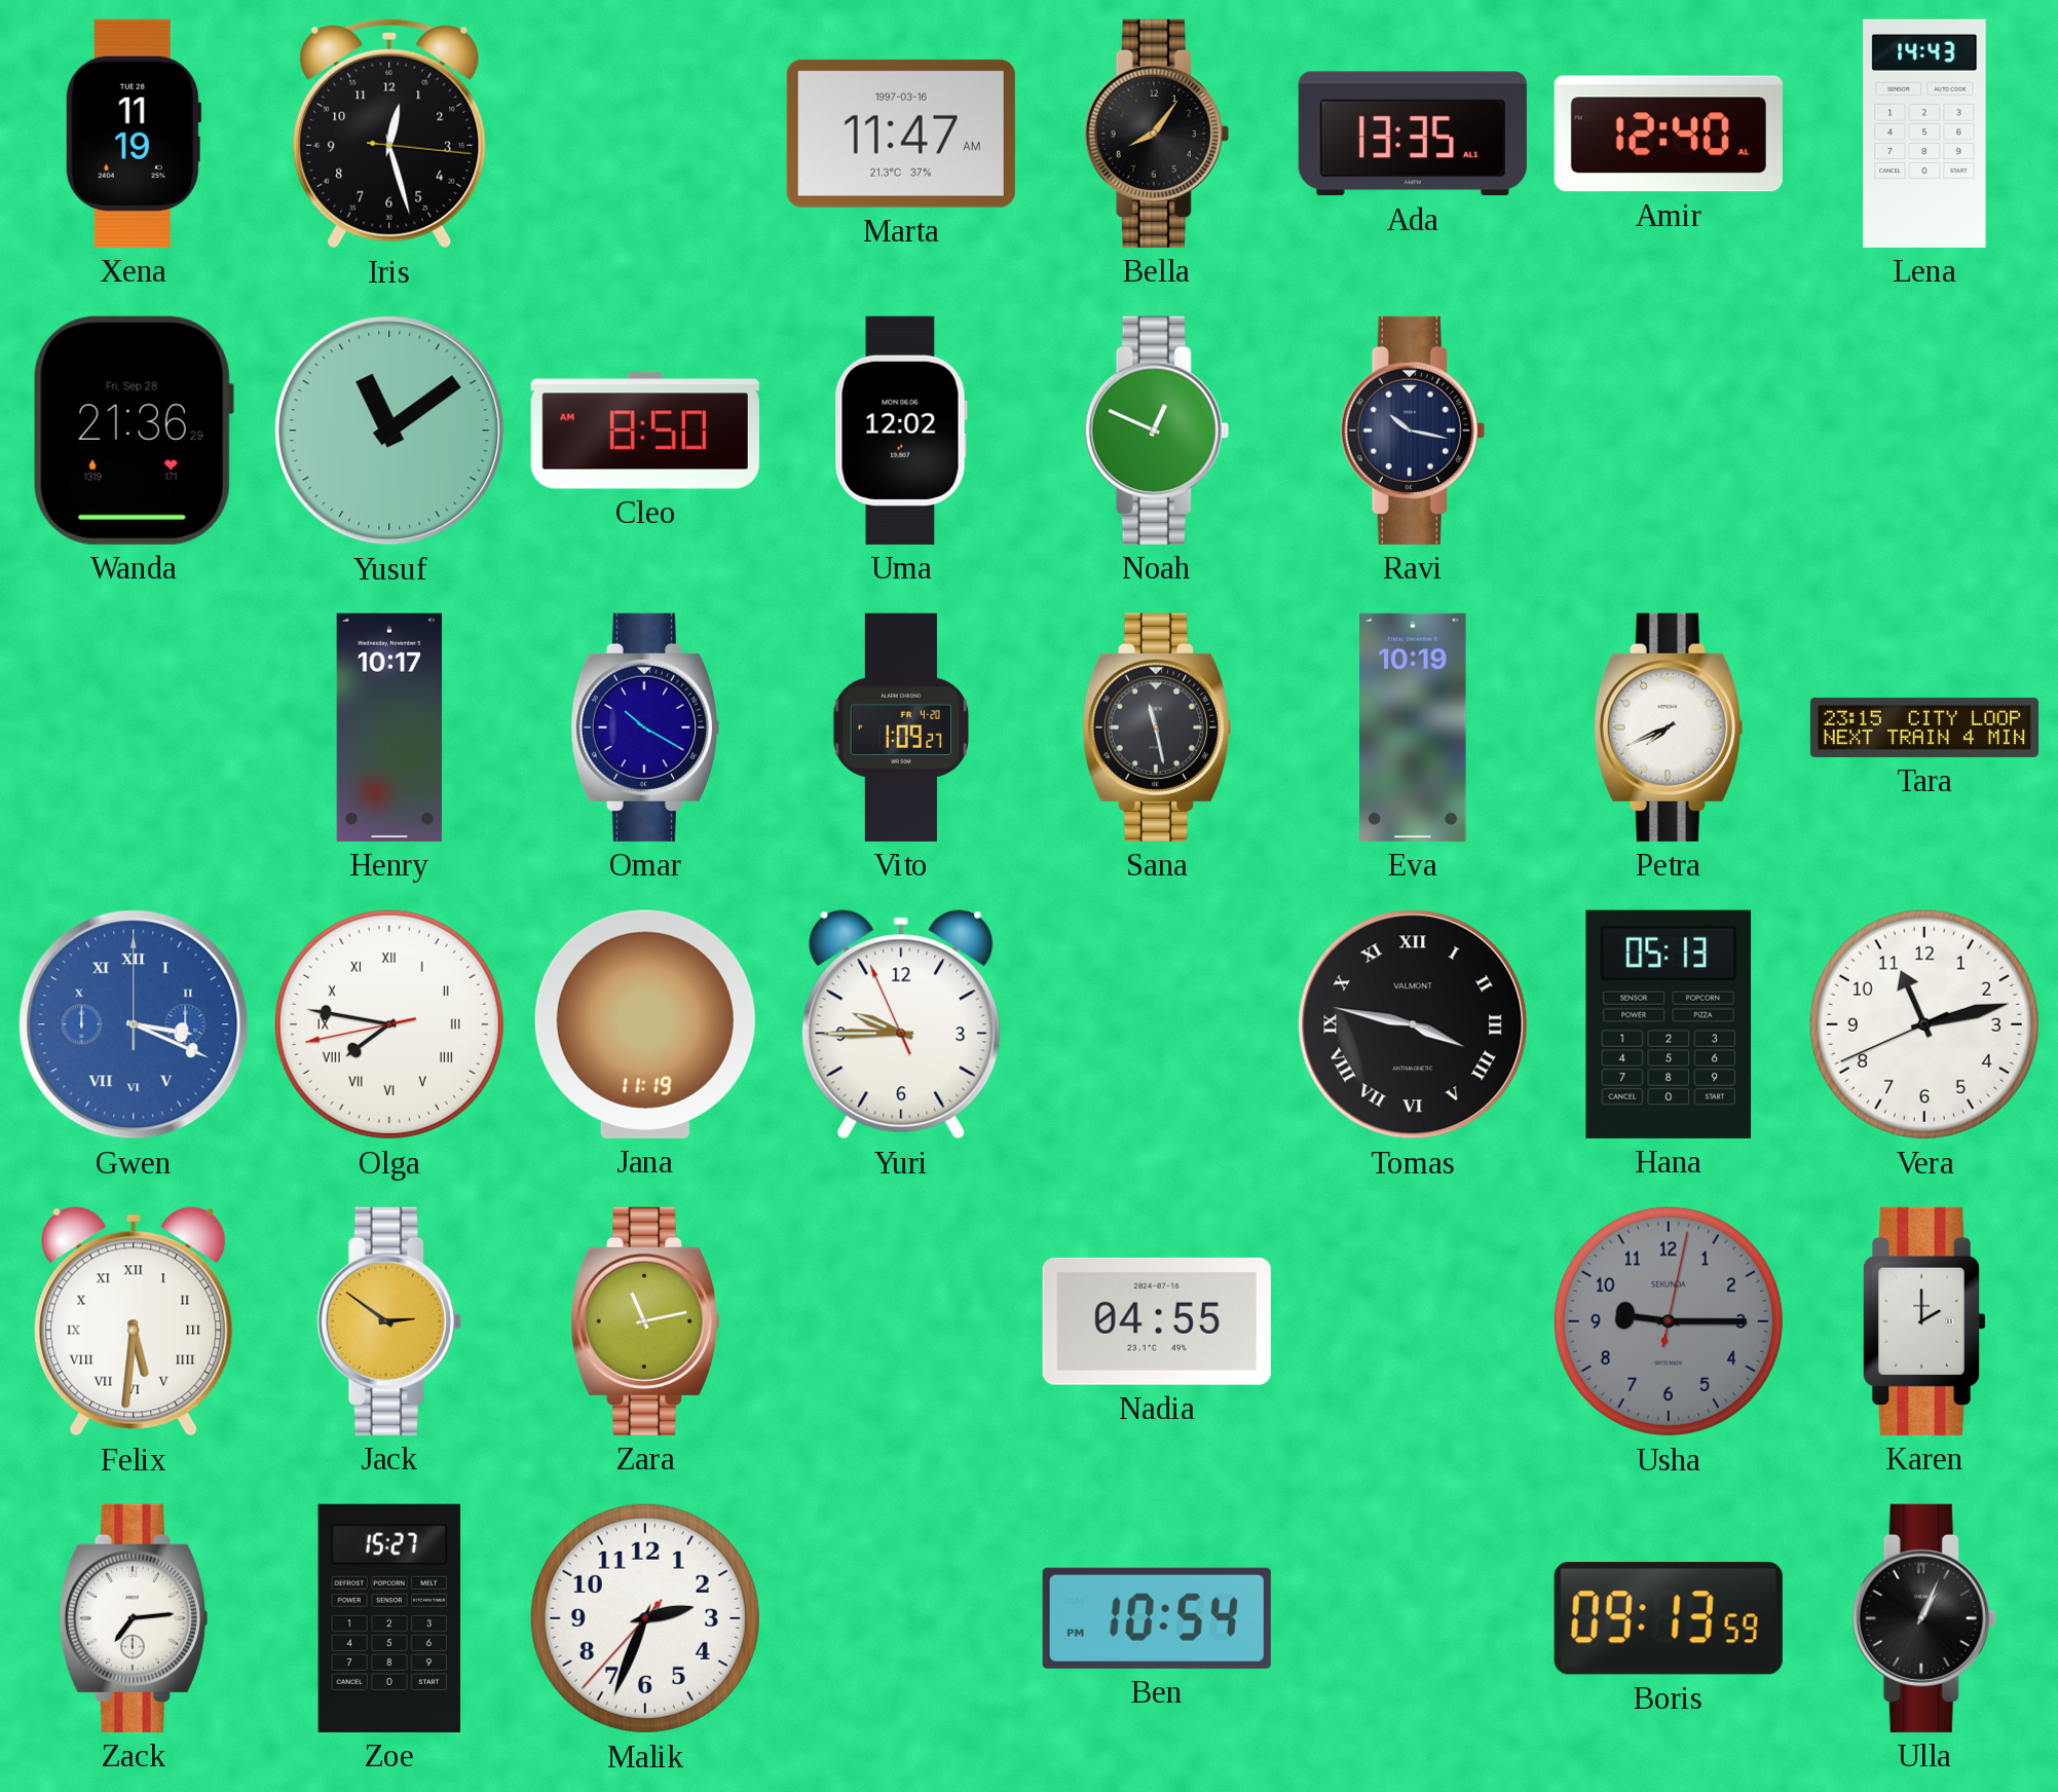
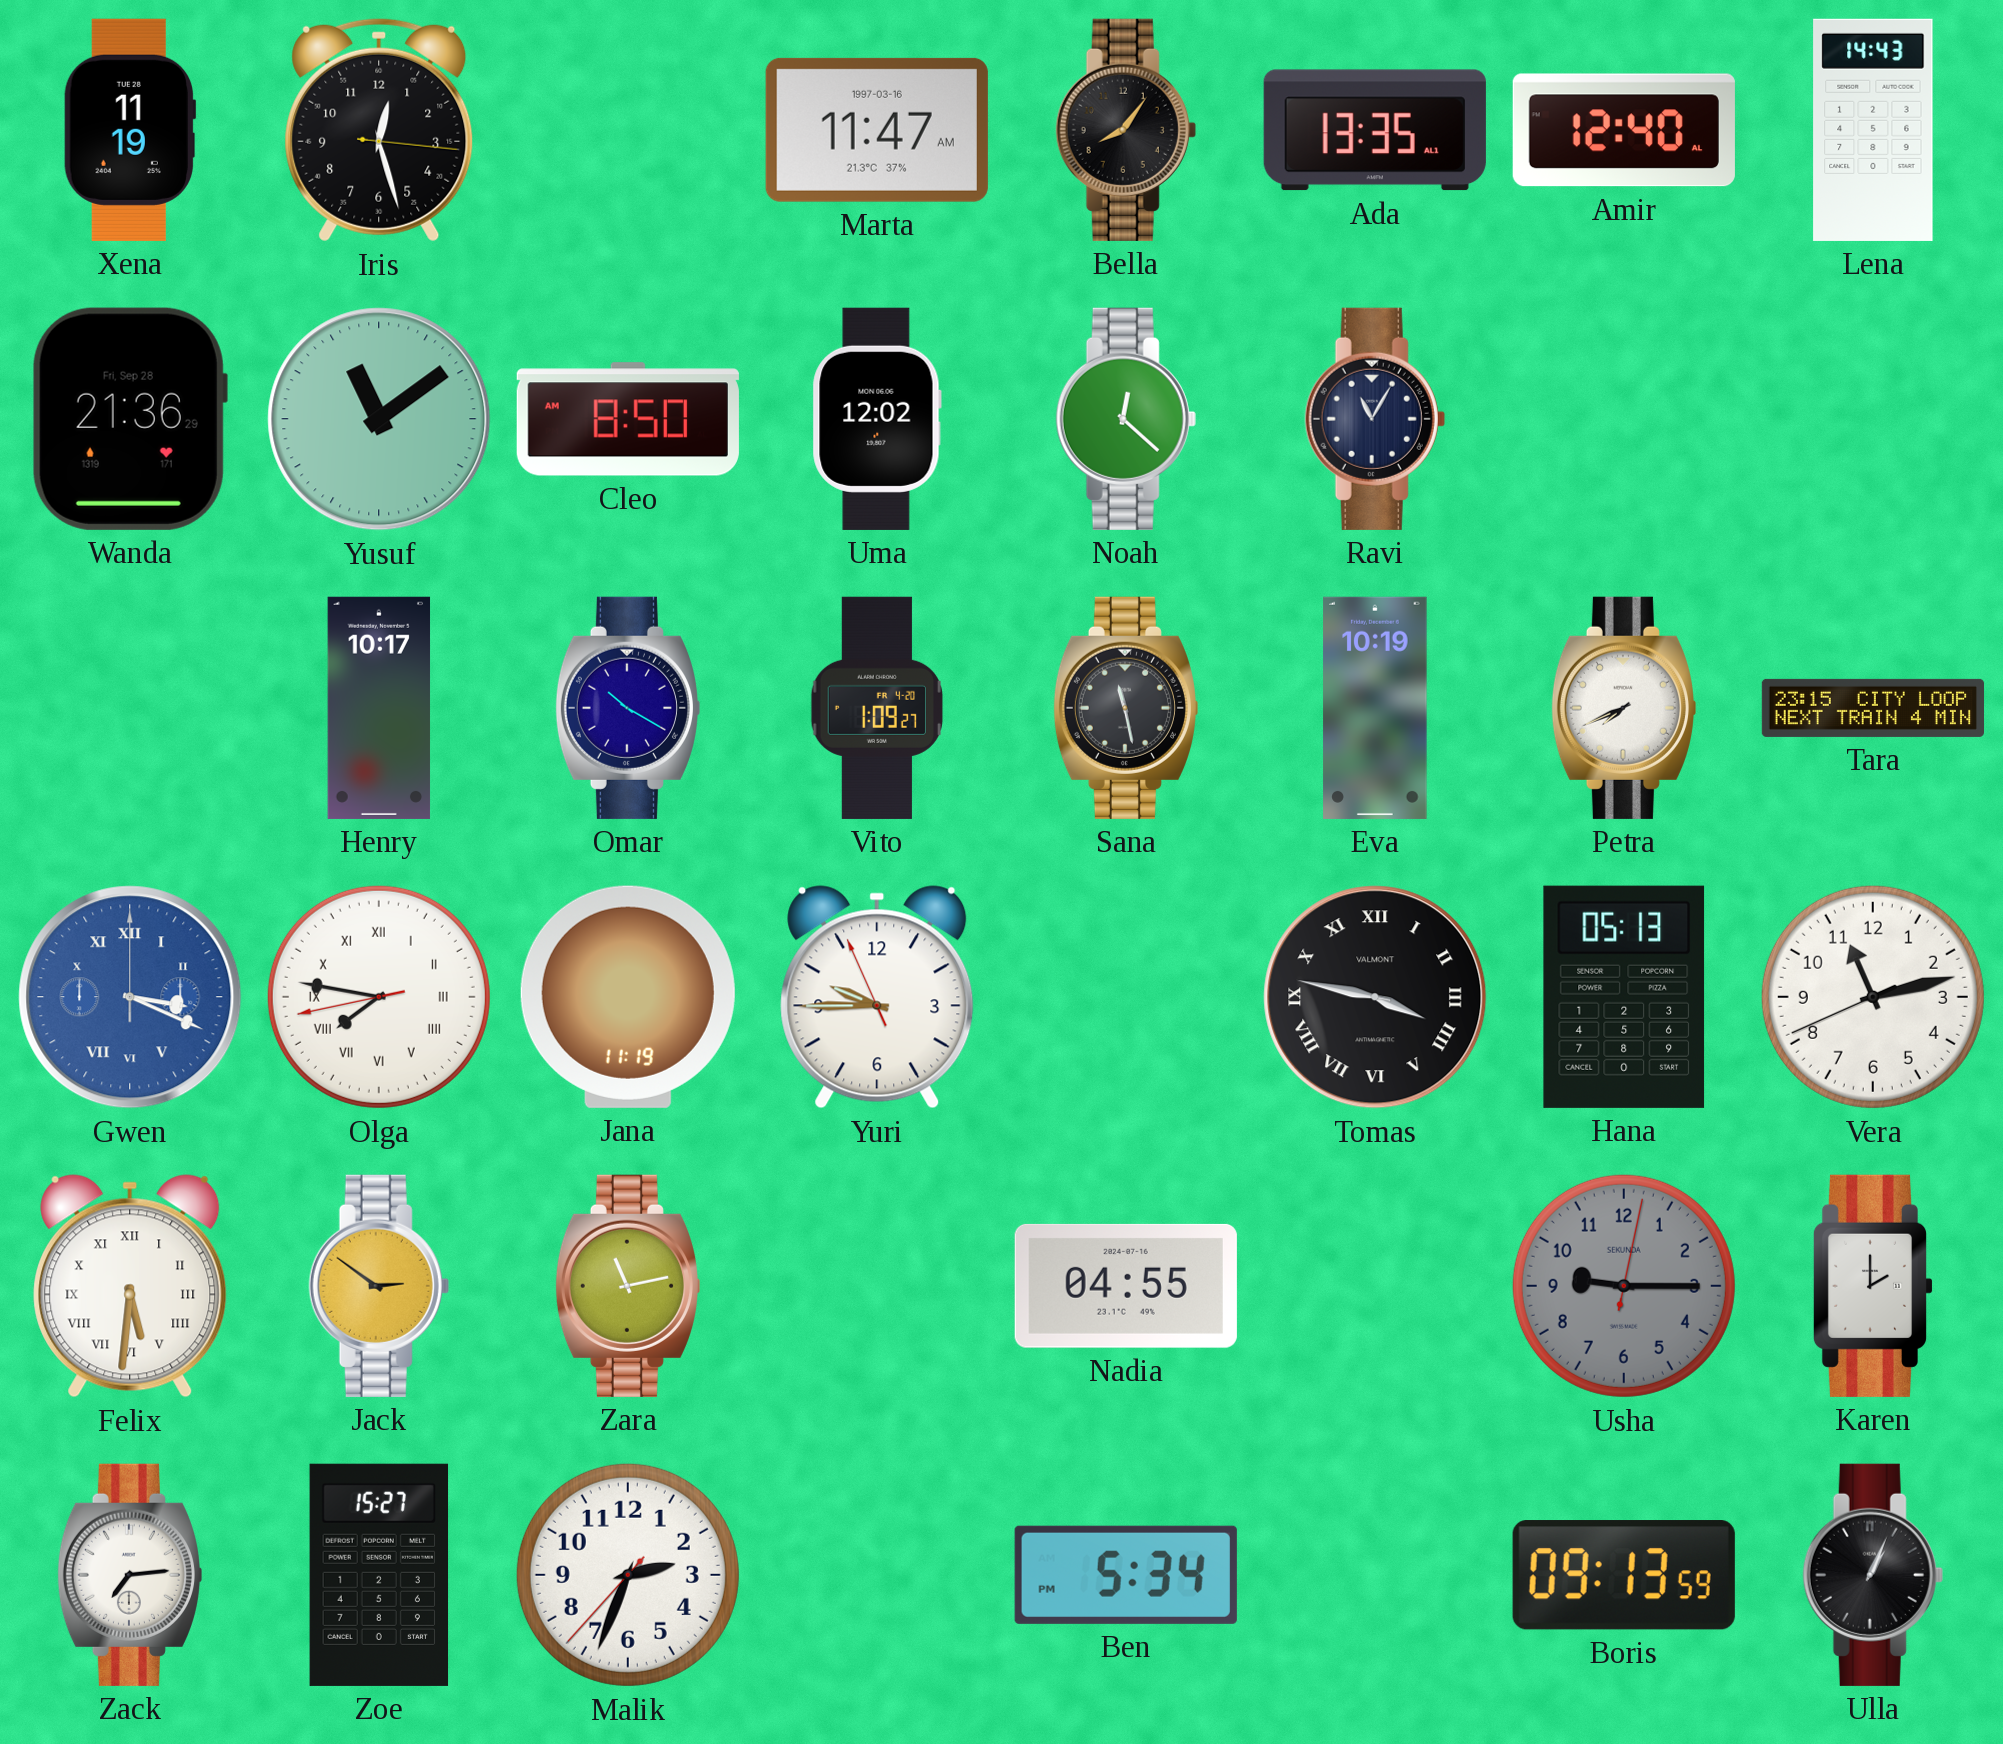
Noah: 12:49 -> 12:22
Ravi: 10:17 -> 11:05
Ben: 10:54 -> 5:34
